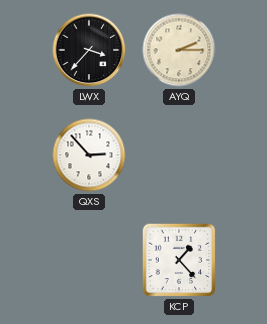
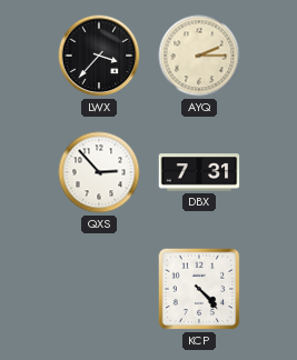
DBX: none -> 7:31
KCP: 1:23 -> 4:23
